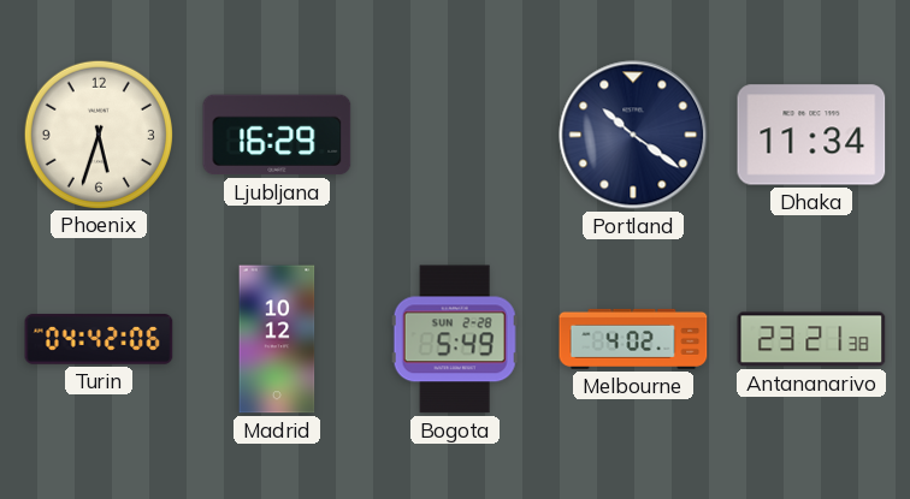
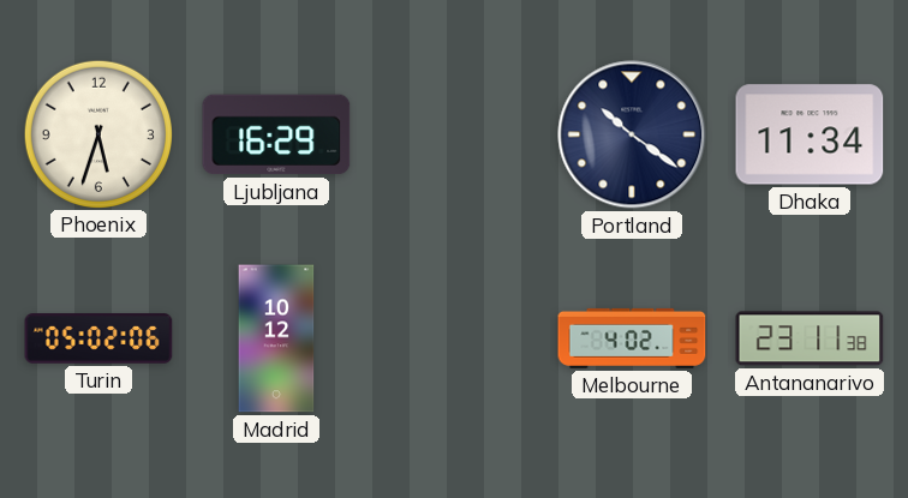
Turin: 04:42 -> 05:02
Bogota: 5:49 -> none
Antananarivo: 23:21 -> 23:11
